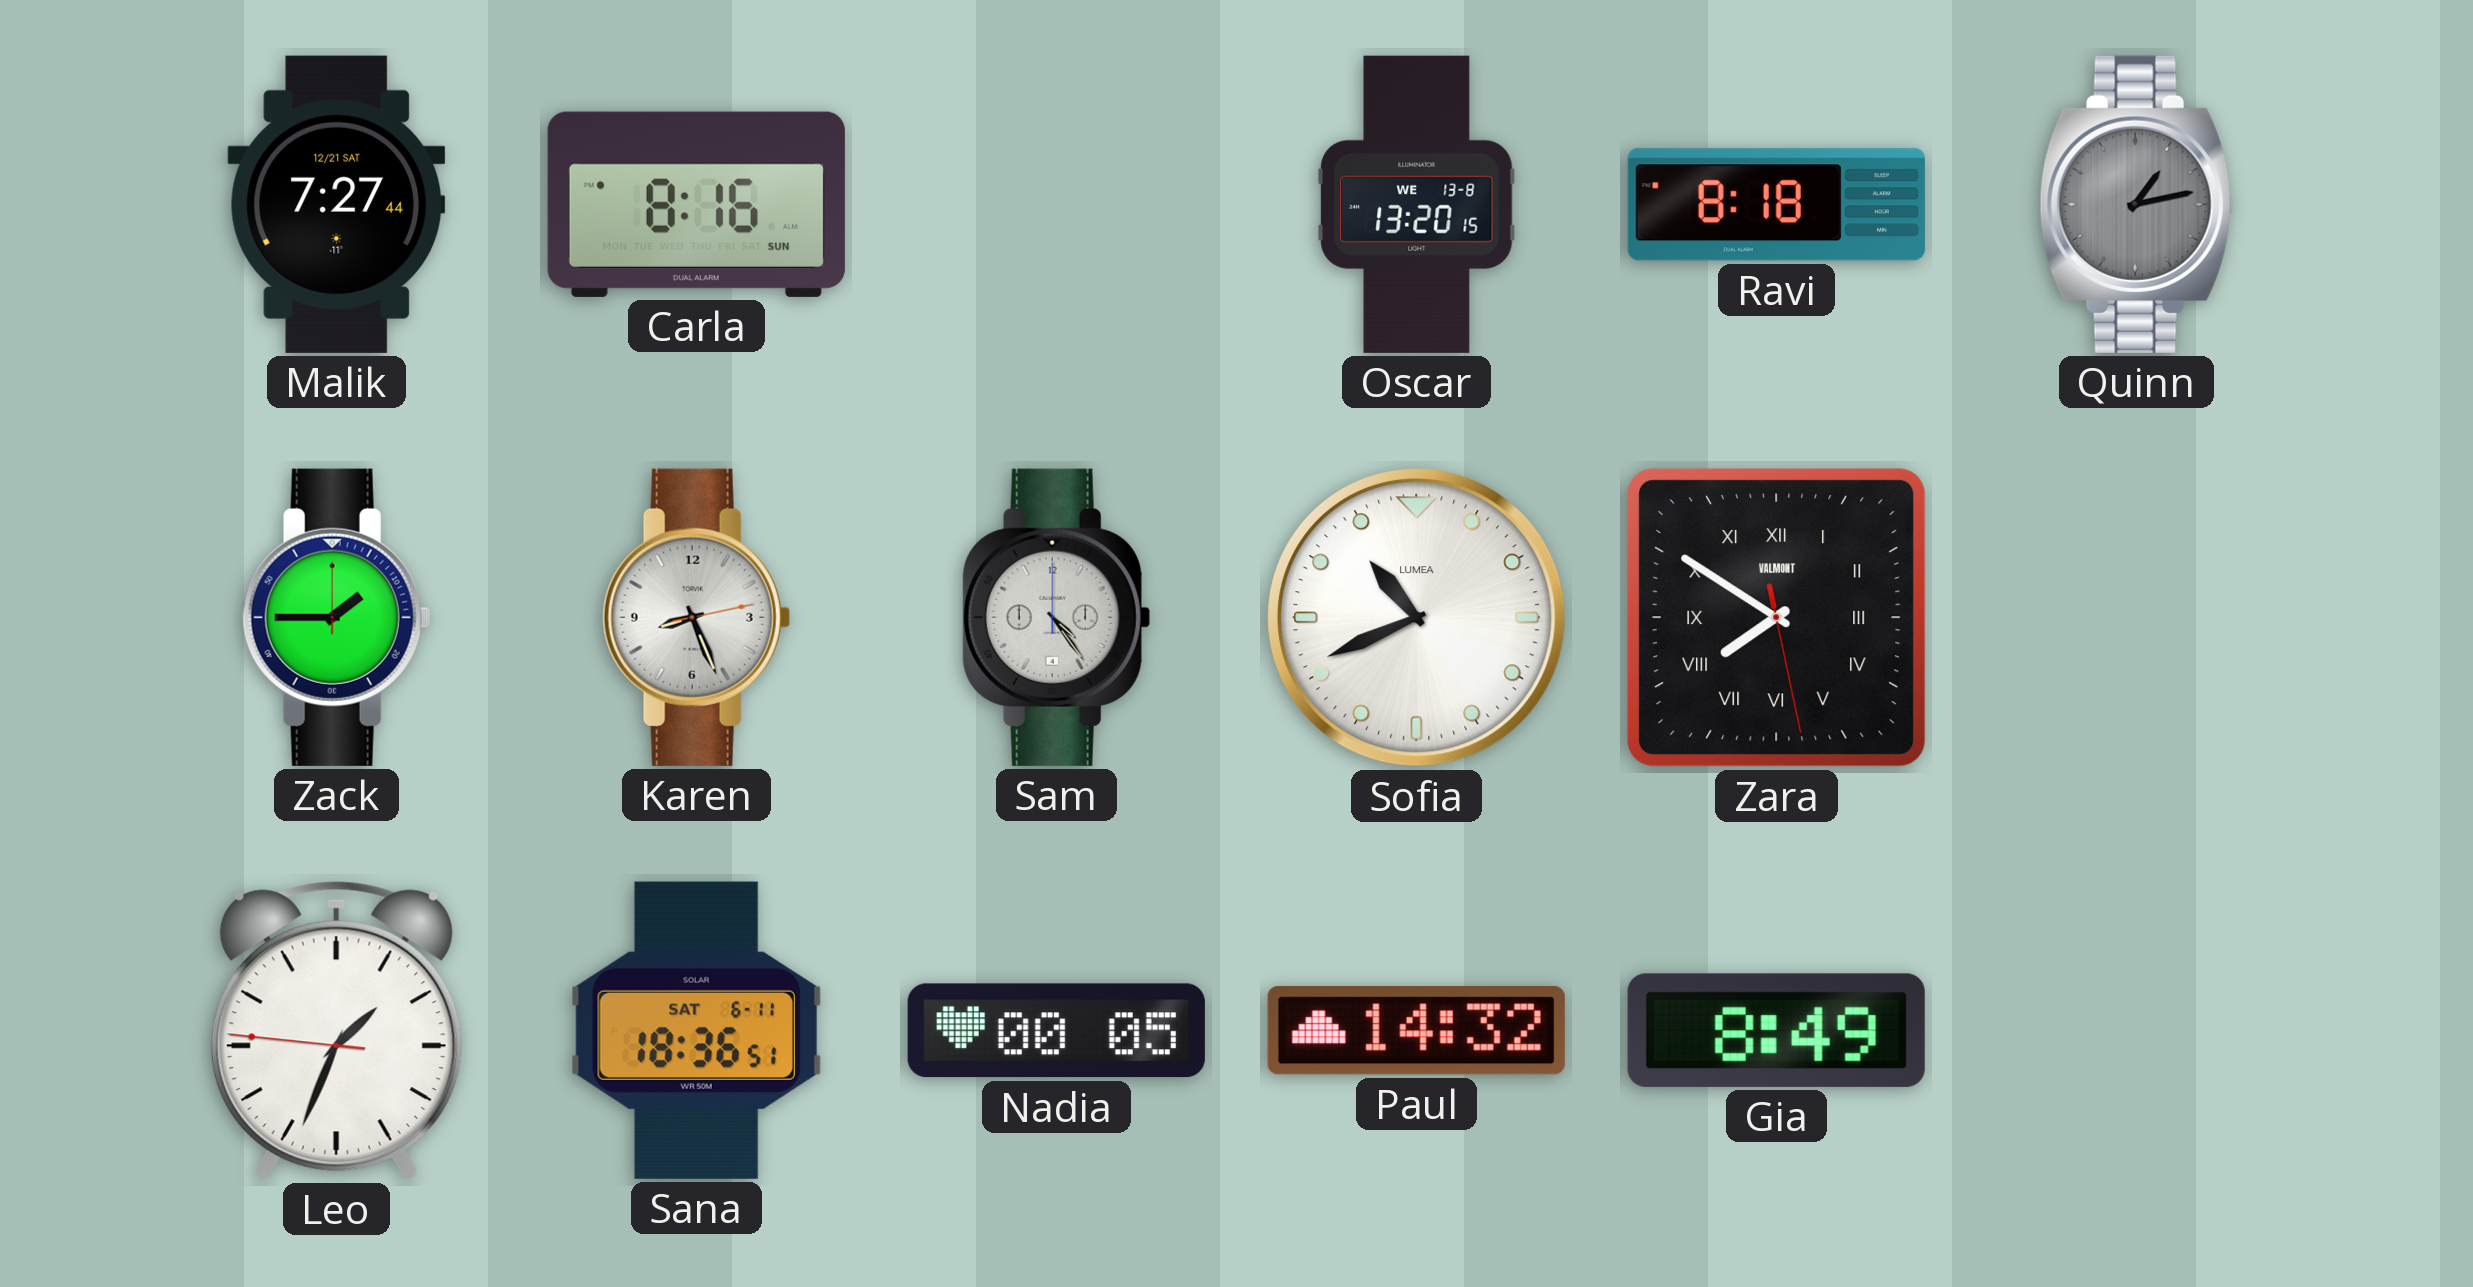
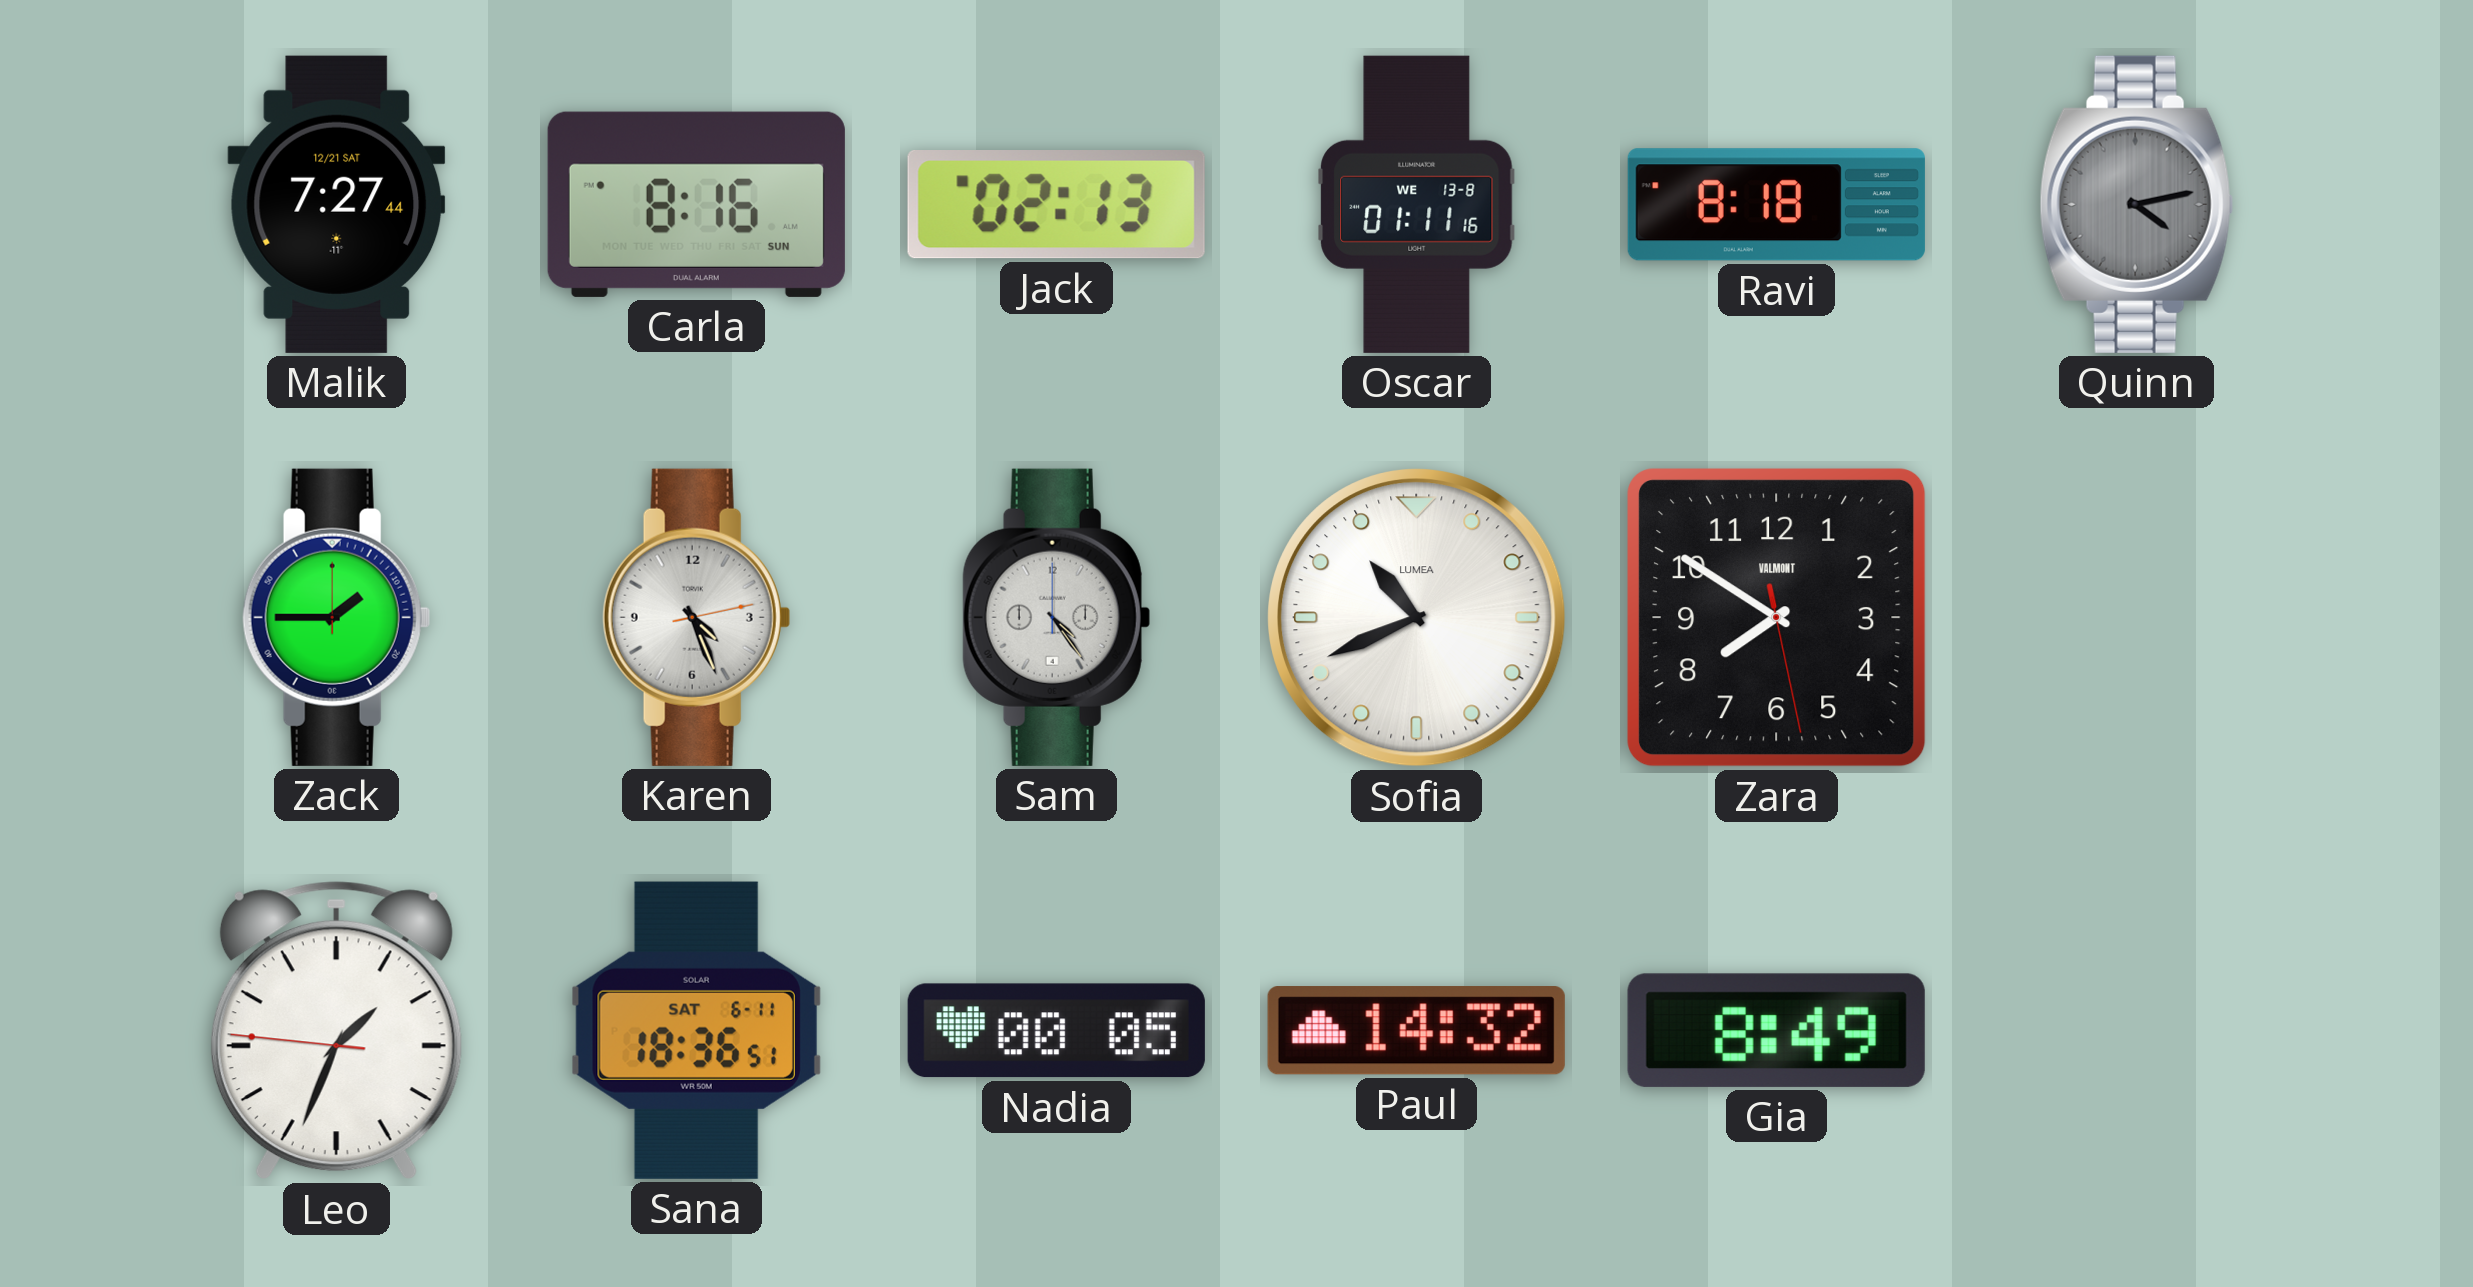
Jack: none -> 02:13
Oscar: 13:20 -> 01:11
Quinn: 1:13 -> 4:13
Karen: 8:26 -> 4:26
Zara numerals: Roman -> Arabic
